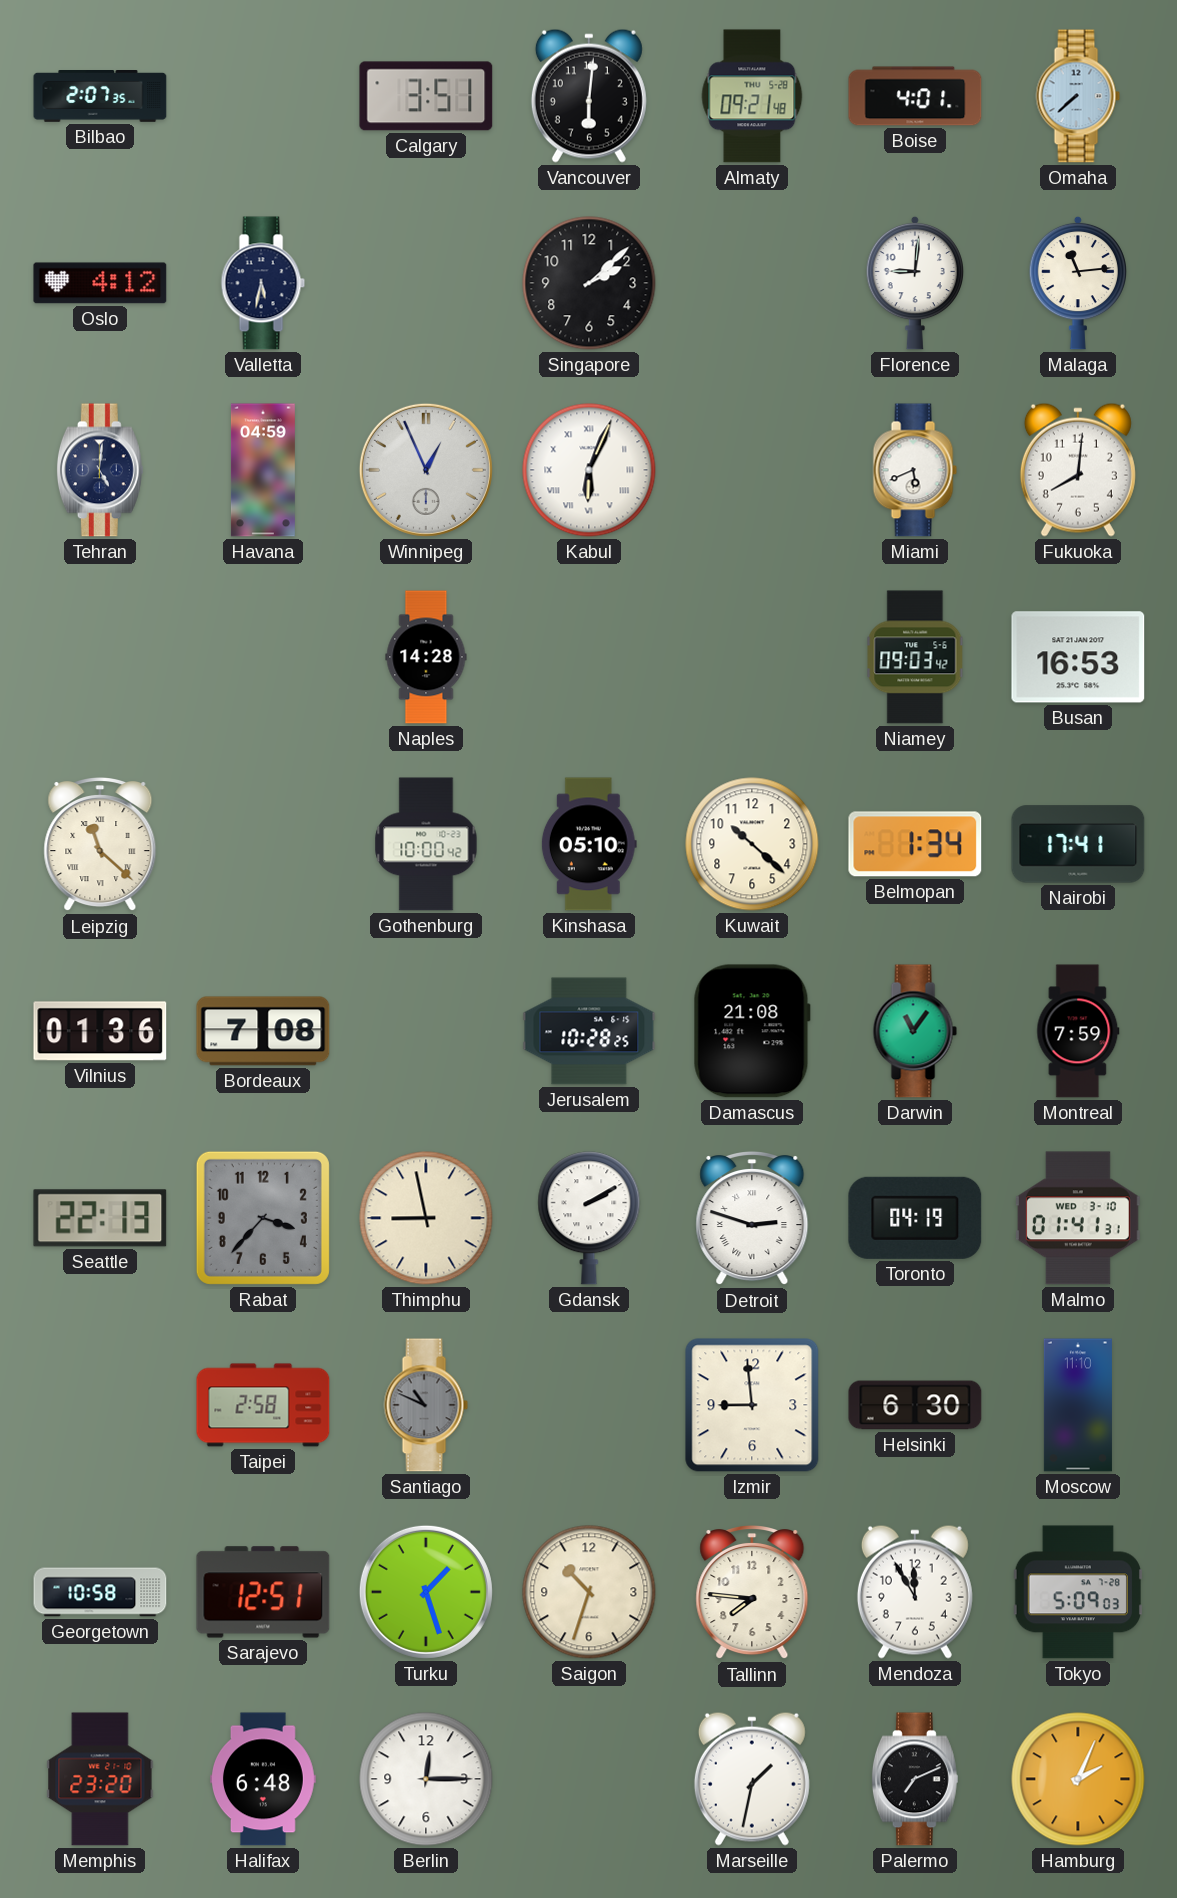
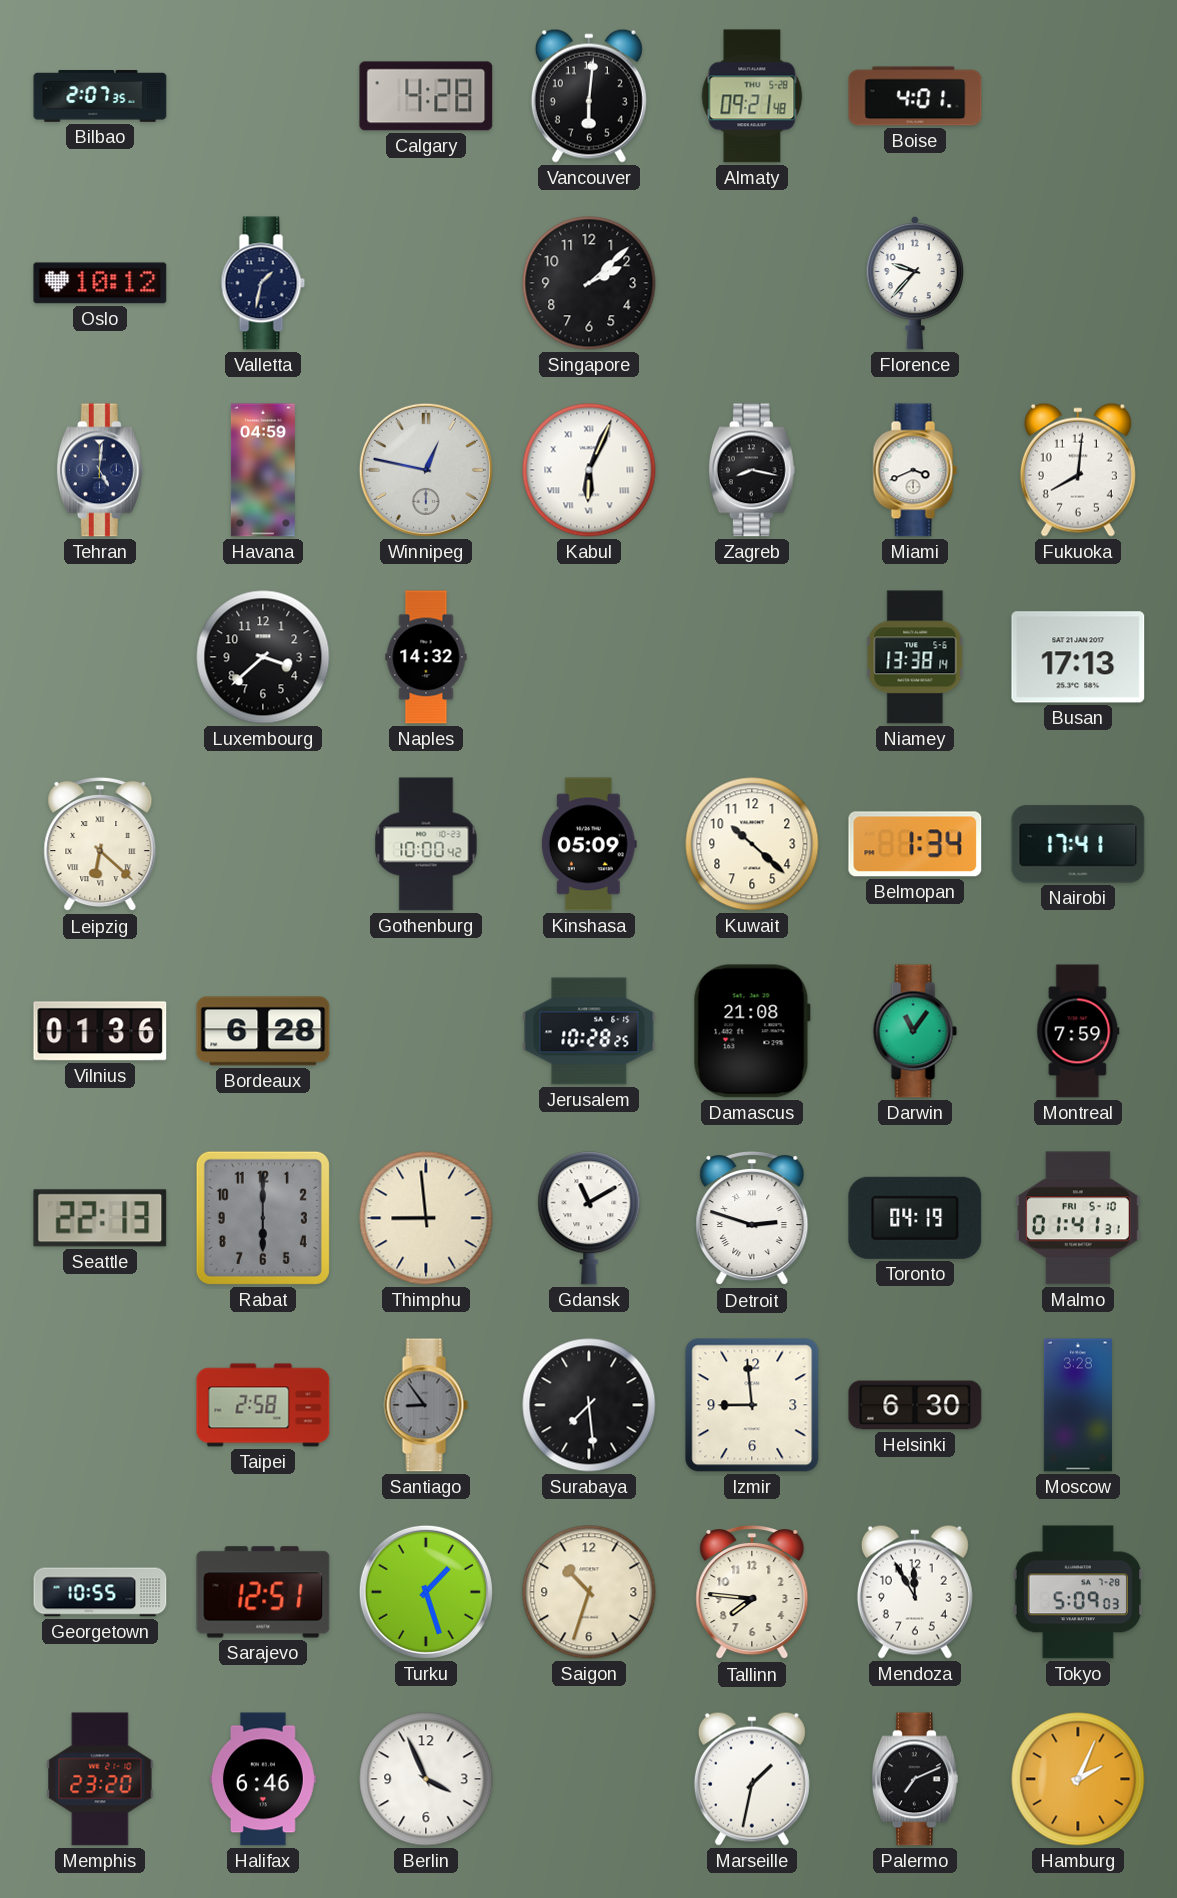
Calgary: 3:51 -> 4:28
Omaha: 7:38 -> none
Oslo: 4:12 -> 10:12
Valletta: 5:32 -> 1:32
Florence: 9:01 -> 9:37
Malaga: 11:14 -> none
Winnipeg: 12:56 -> 12:47
Zagreb: none -> 8:17
Miami: 5:41 -> 3:41
Luxembourg: none -> 3:38
Naples: 14:28 -> 14:32
Niamey: 09:03 -> 13:38
Busan: 16:53 -> 17:13
Leipzig: 11:22 -> 6:22
Kinshasa: 05:10 -> 05:09
Bordeaux: 7:08 -> 6:28
Rabat: 3:37 -> 6:00
Thimphu: 8:58 -> 8:59
Gdansk: 2:10 -> 11:10
Malmo date: WED 3-10 -> FRI 5-10
Santiago: 10:49 -> 8:54
Surabaya: none -> 7:29
Moscow: 11:10 -> 3:28
Georgetown: 10:58 -> 10:55
Halifax: 6:48 -> 6:46
Berlin: 12:15 -> 3:56
